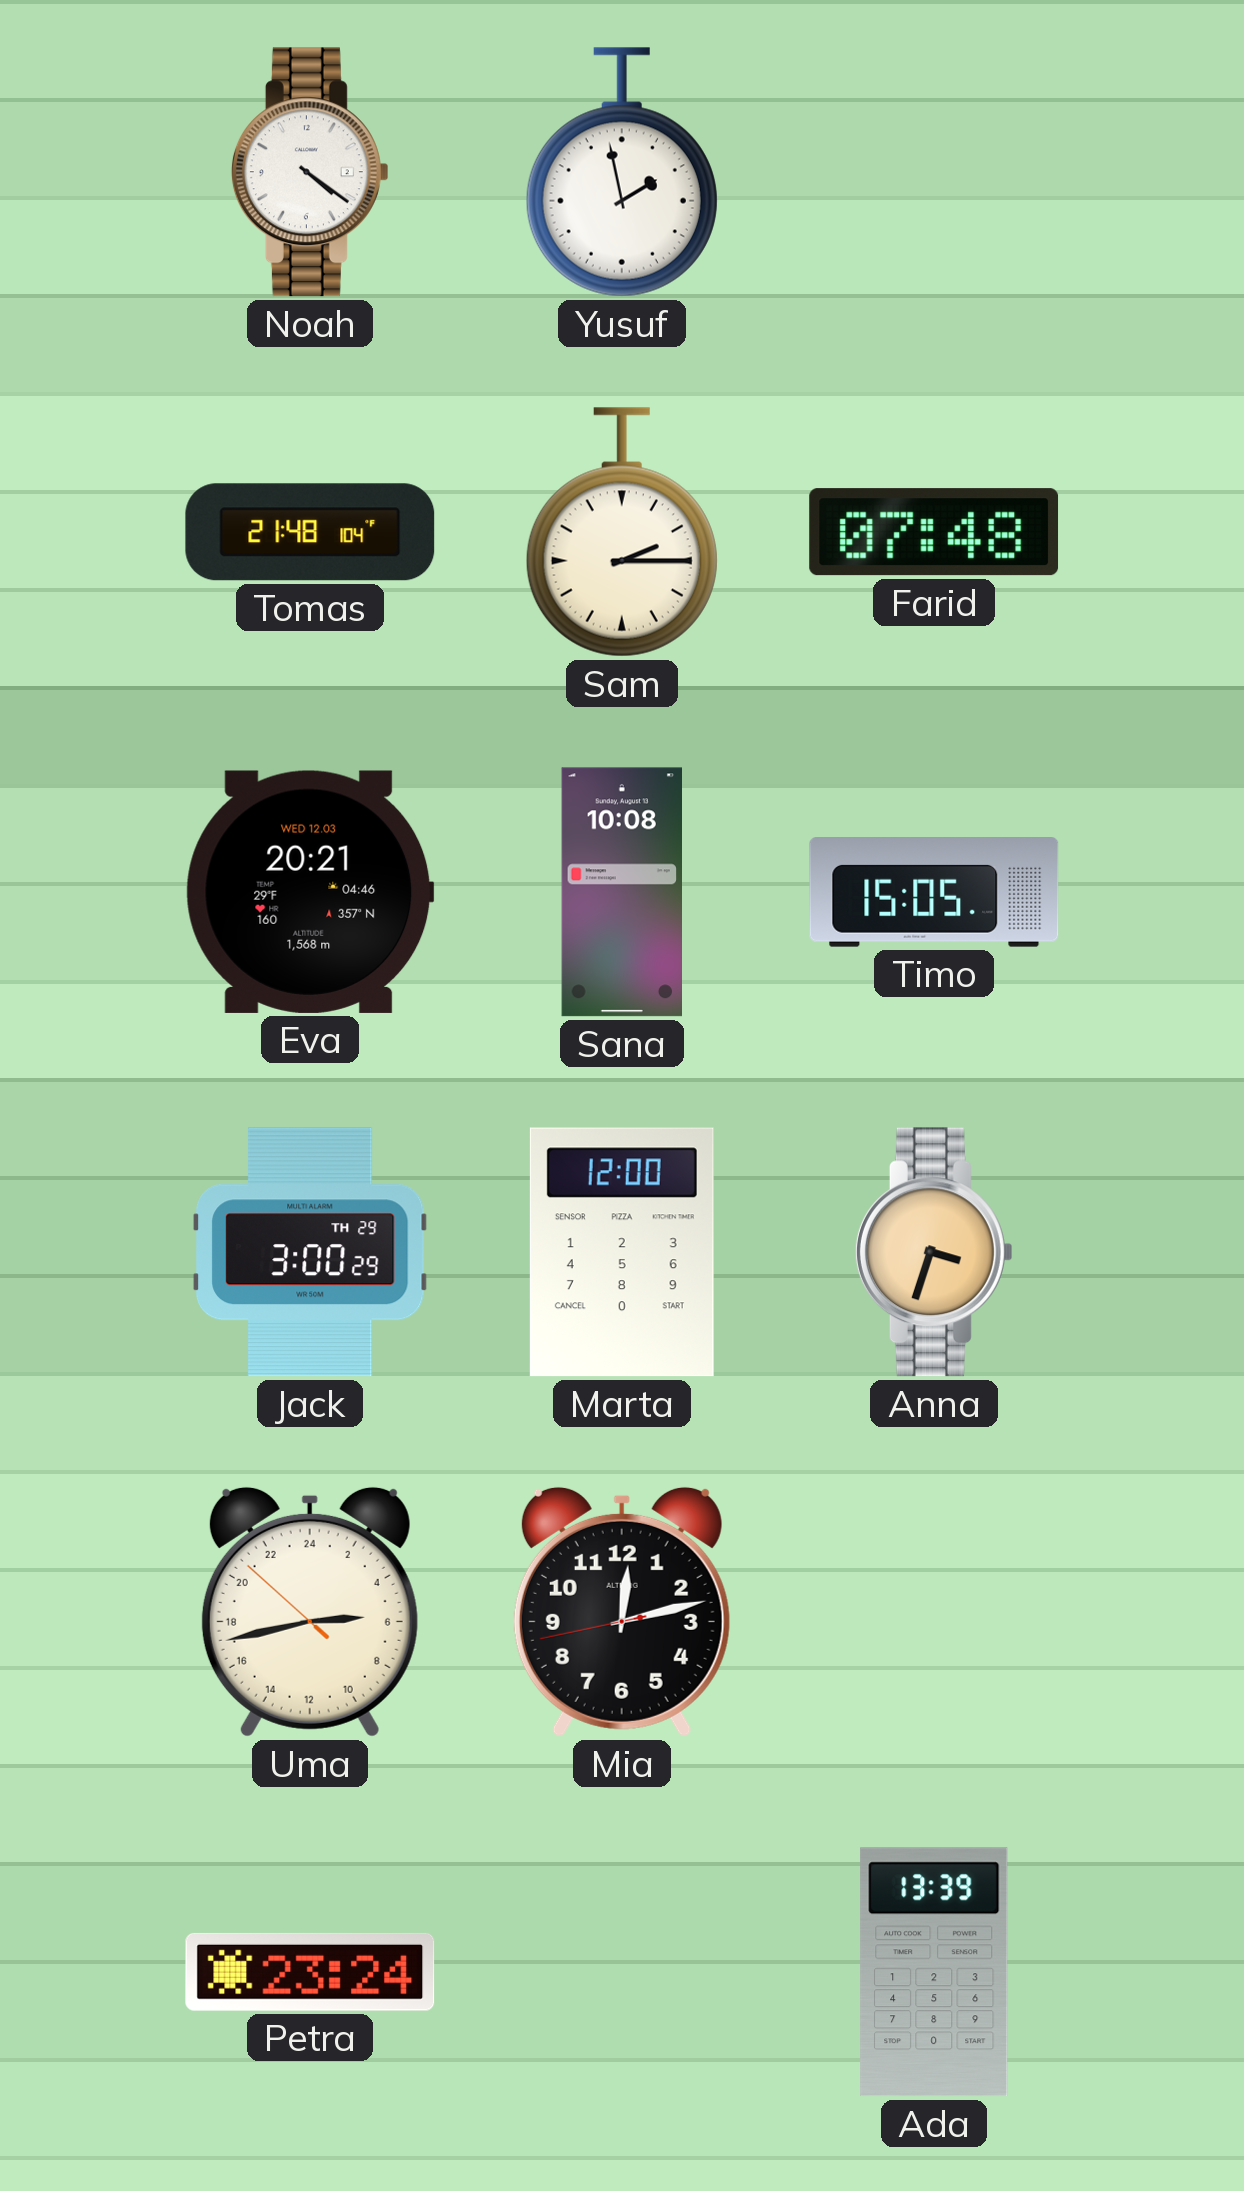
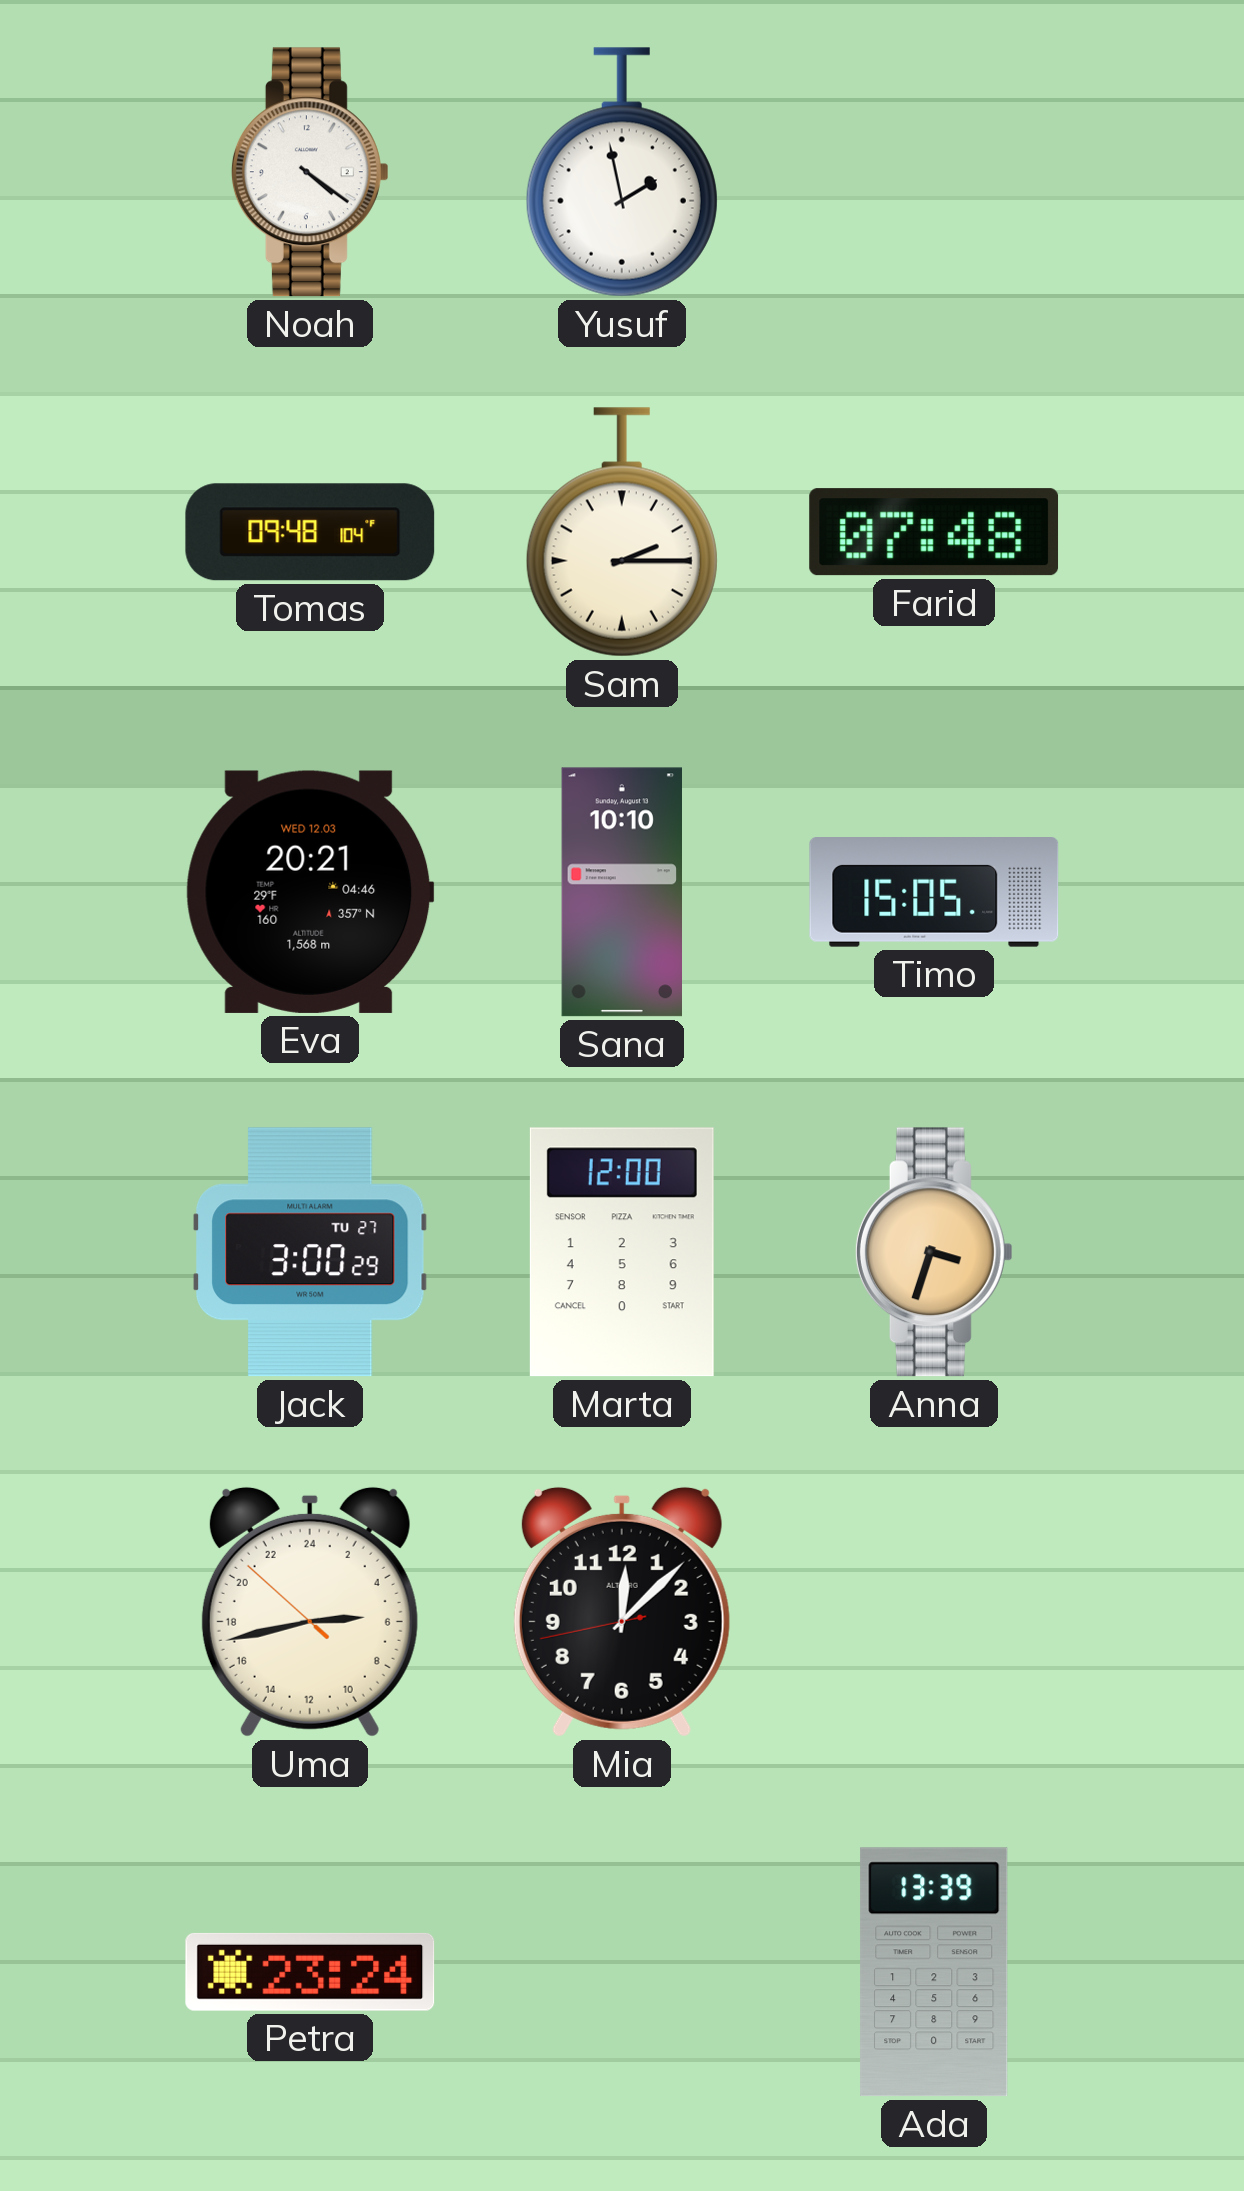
Tomas: 21:48 -> 09:48
Sana: 10:08 -> 10:10
Jack date: TH 29 -> TU 27
Mia: 12:12 -> 12:07
